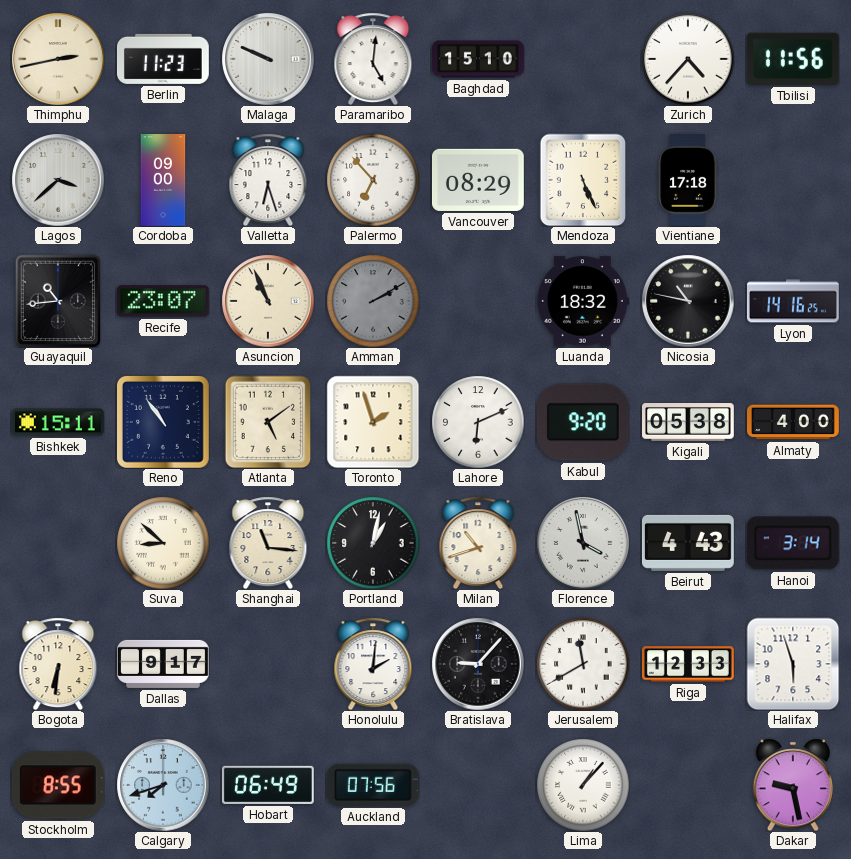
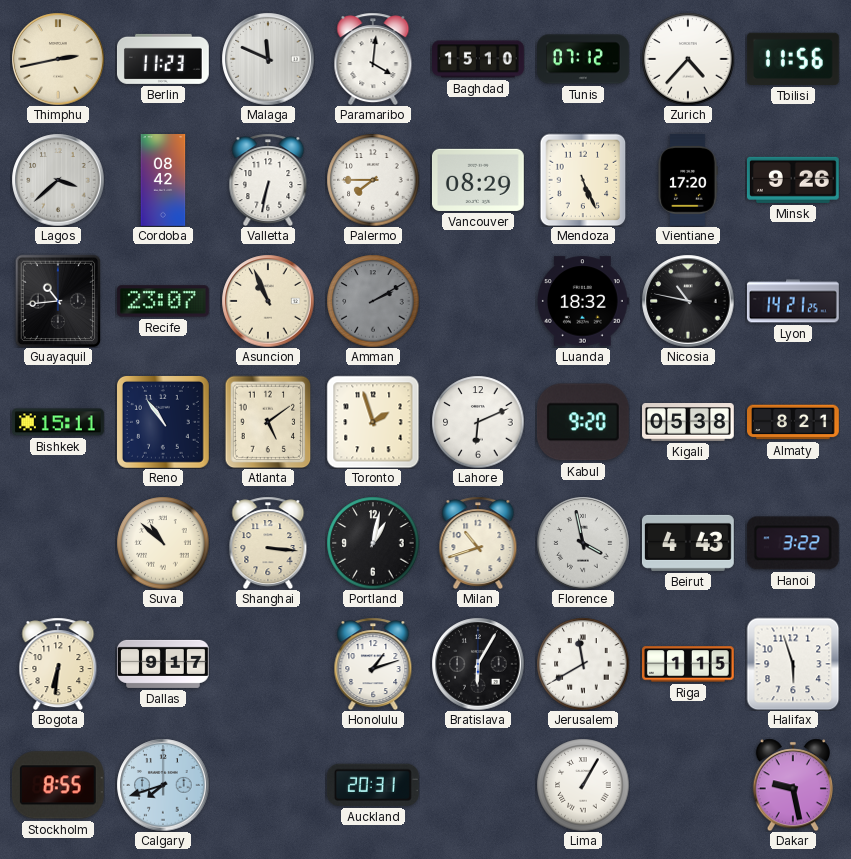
Malaga: 9:49 -> 11:49
Paramaribo: 5:01 -> 4:01
Tunis: none -> 07:12
Cordoba: 09:00 -> 08:42
Valletta: 6:27 -> 6:32
Palermo: 6:53 -> 7:45
Vientiane: 17:18 -> 17:20
Minsk: none -> 9:26
Lyon: 14:16 -> 14:21
Almaty: 4:00 -> 8:21
Suva: 8:52 -> 10:52
Shanghai: 11:16 -> 3:16
Hanoi: 3:14 -> 3:22
Honolulu: 2:01 -> 1:12
Bratislava: 9:07 -> 6:05
Riga: 12:33 -> 1:15
Hobart: 06:49 -> none
Auckland: 07:56 -> 20:31
Lima: 1:07 -> 1:05
